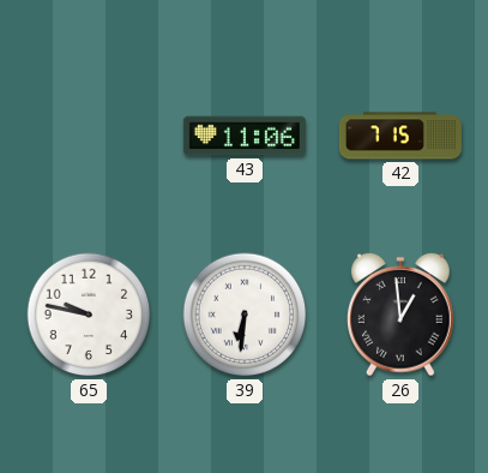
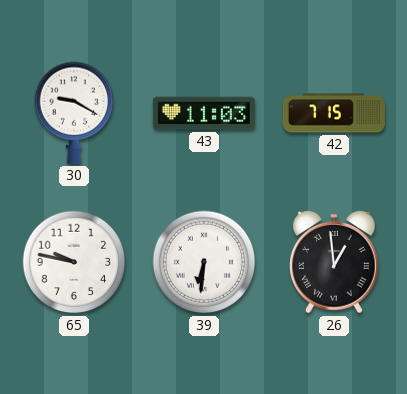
30: none -> 9:20
43: 11:06 -> 11:03
